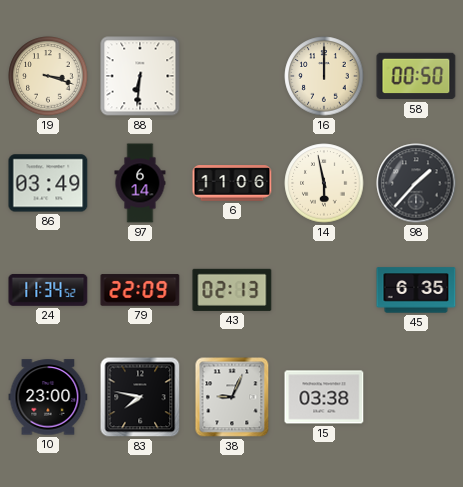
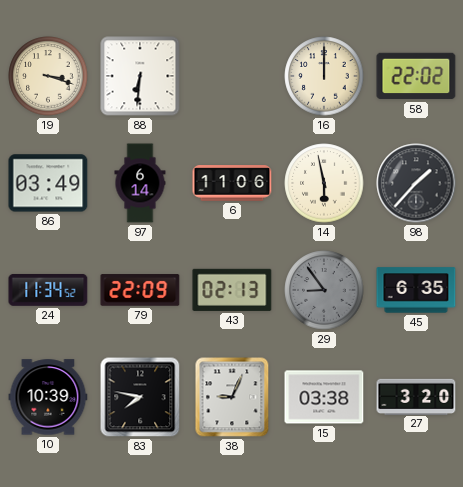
58: 00:50 -> 22:02
29: none -> 8:54
10: 23:00 -> 10:39
27: none -> 3:20
